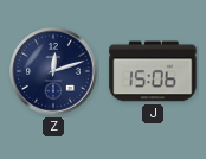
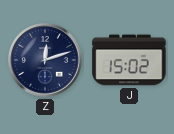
J: 15:06 -> 15:02
